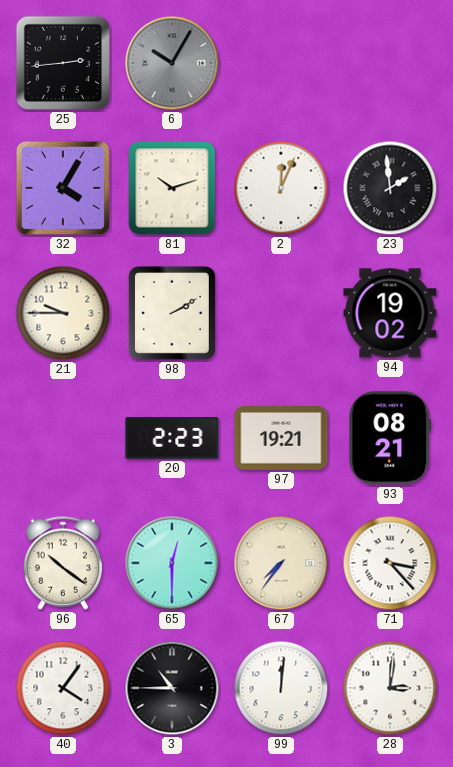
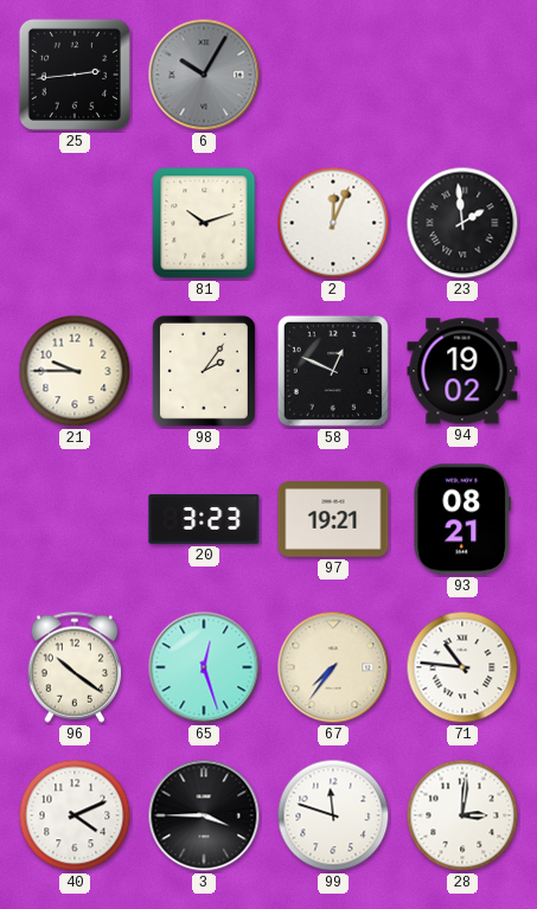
32: 4:05 -> none
98: 2:10 -> 2:06
58: none -> 12:49
20: 2:23 -> 3:23
65: 12:30 -> 12:27
71: 3:23 -> 10:46
40: 4:06 -> 4:11
3: 10:45 -> 3:45
99: 12:01 -> 11:48
